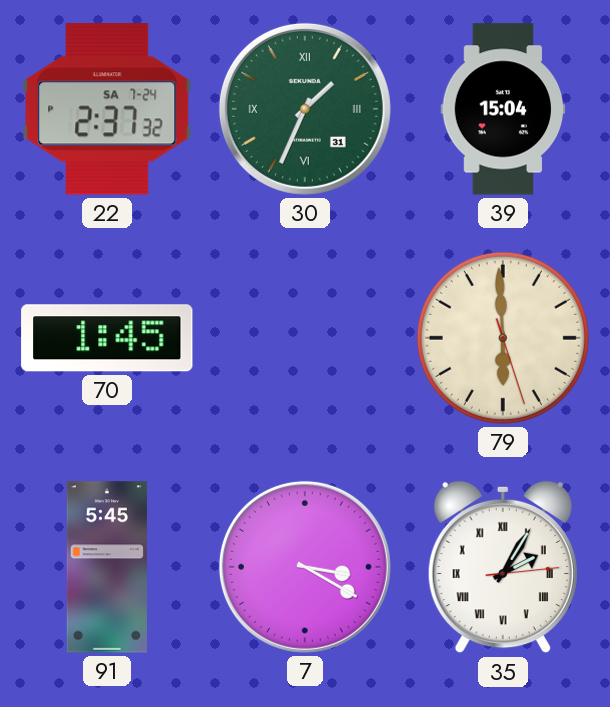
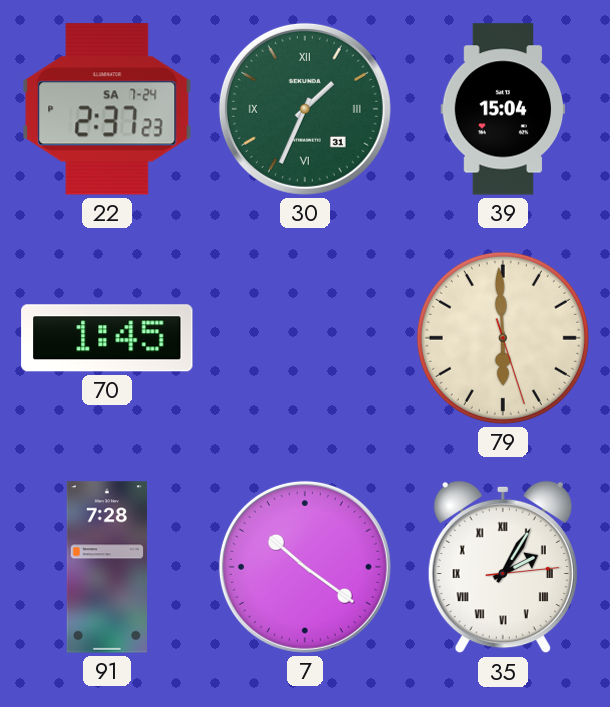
22: 2:37:32 -> 2:37:23
91: 5:45 -> 7:28
7: 3:20 -> 10:21
